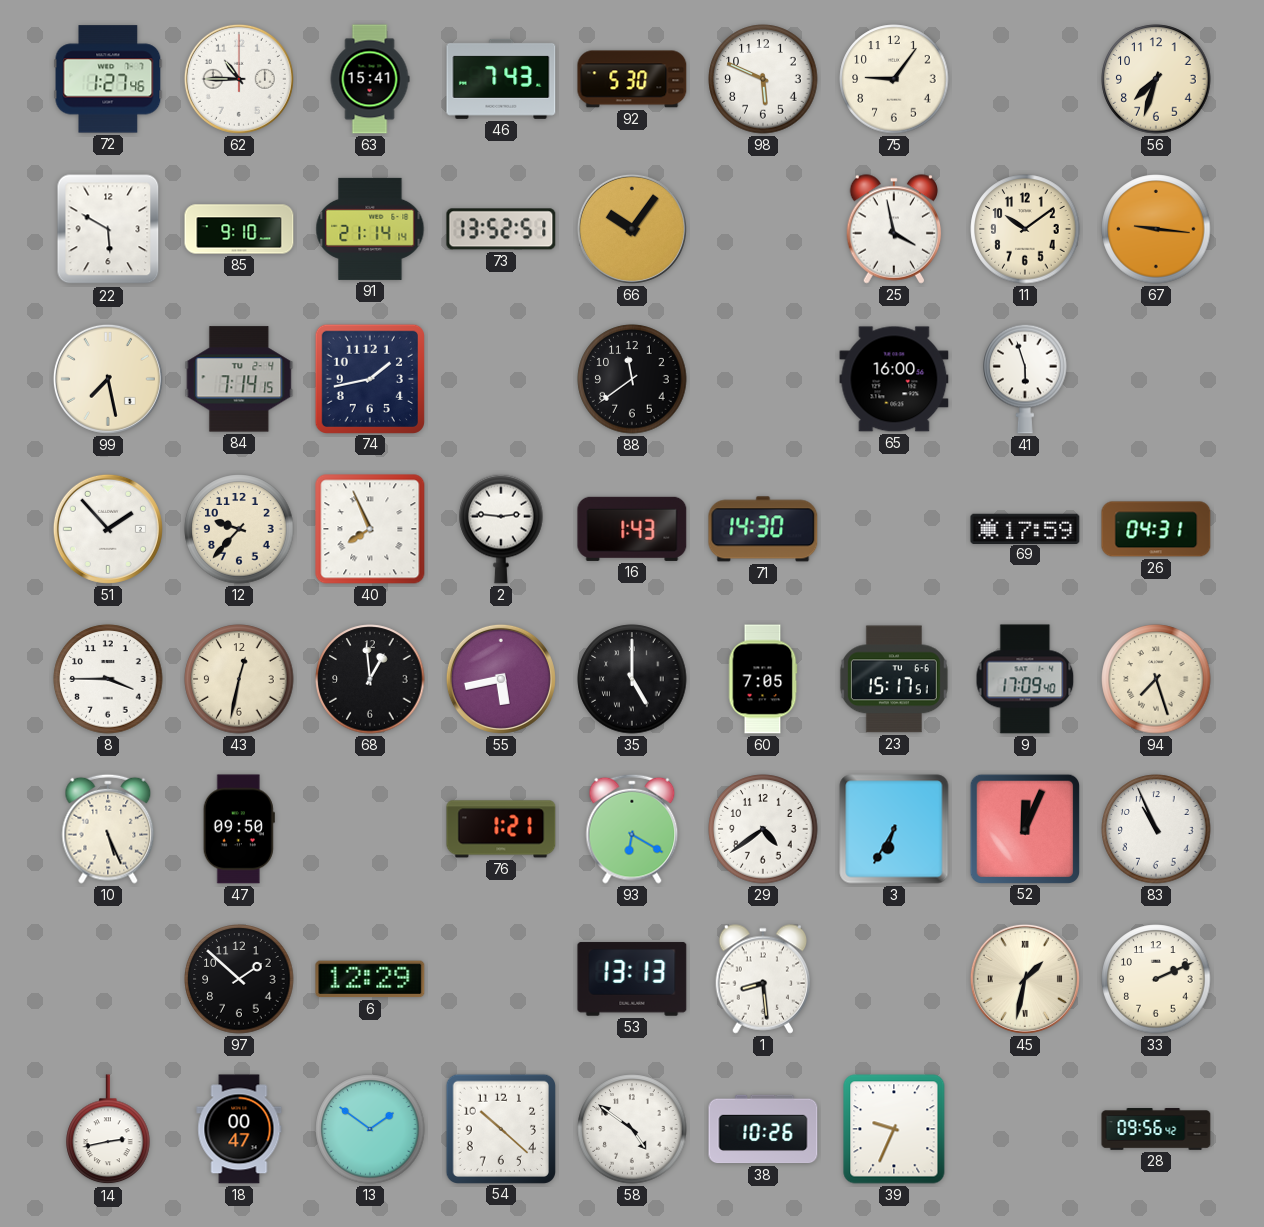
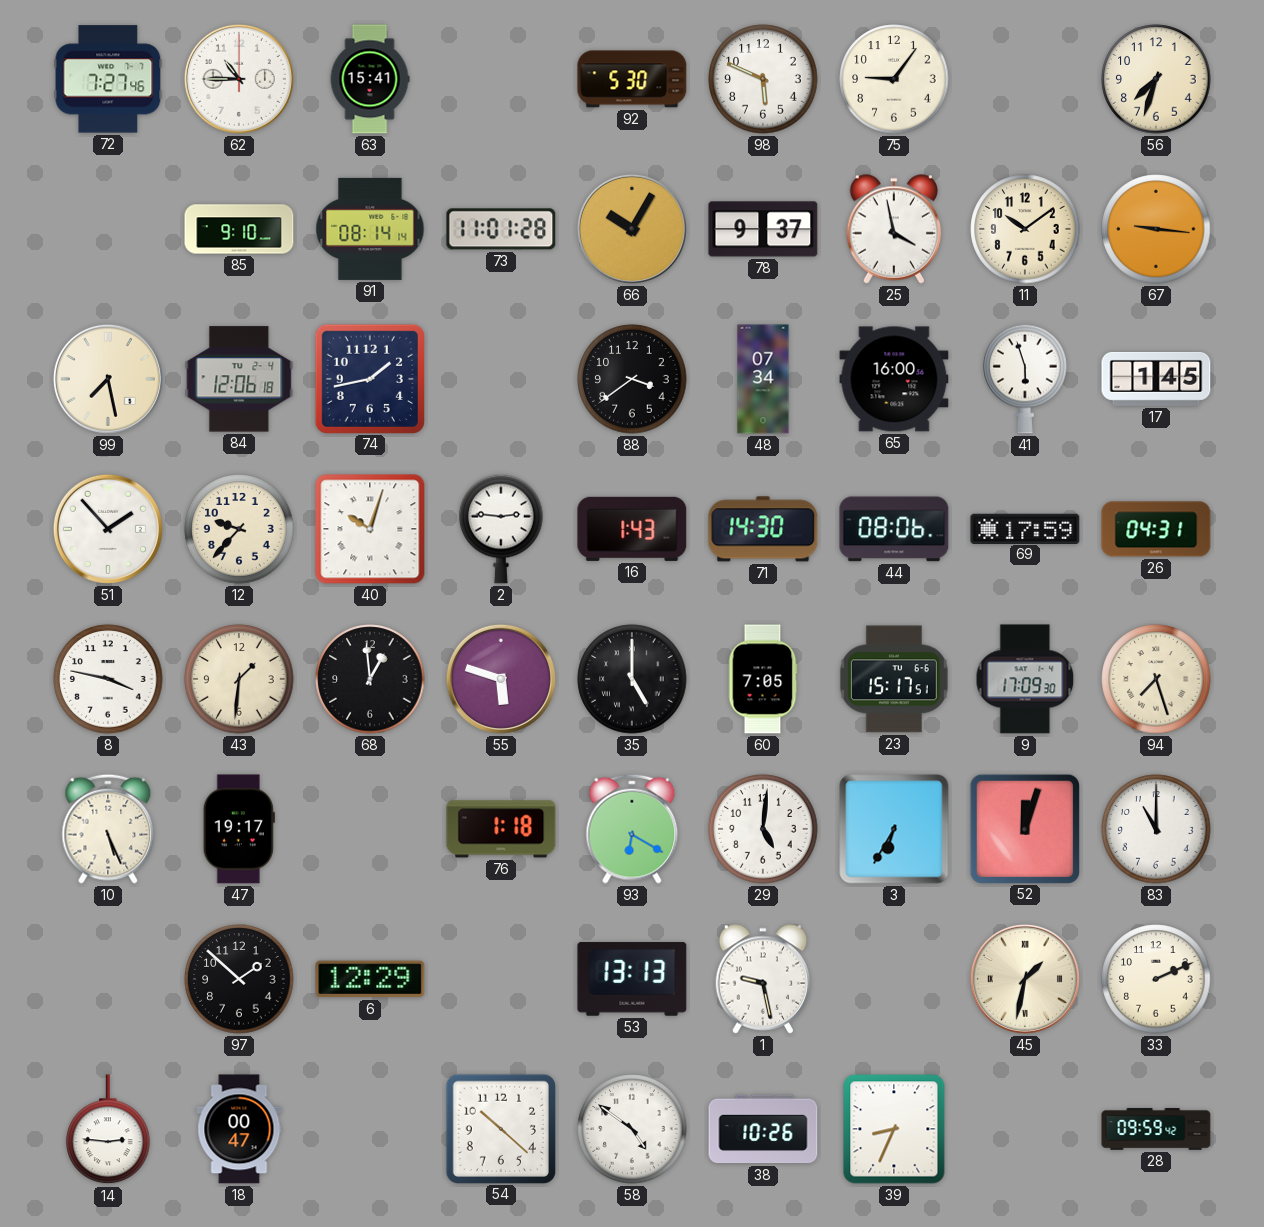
72: 1:27 -> 7:27
46: 7:43 -> none
22: 5:50 -> none
91: 21:14 -> 08:14
73: 13:52 -> 11:01
66: 10:06 -> 10:05
78: none -> 9:37
84: 7:14 -> 12:06
88: 11:39 -> 3:39
48: none -> 07:34
17: none -> 1:45
40: 7:56 -> 10:03
44: none -> 08:06
8: 3:45 -> 3:47
43: 12:32 -> 1:31
55: 5:43 -> 5:48
9: 17:09:40 -> 17:09:30
47: 09:50 -> 19:17
76: 1:21 -> 1:18
29: 4:39 -> 5:01
52: 12:04 -> 12:03
83: 10:56 -> 11:00
1: 8:29 -> 9:28
14: 2:43 -> 2:46
13: 1:51 -> none
39: 9:34 -> 8:34
28: 09:56 -> 09:59
